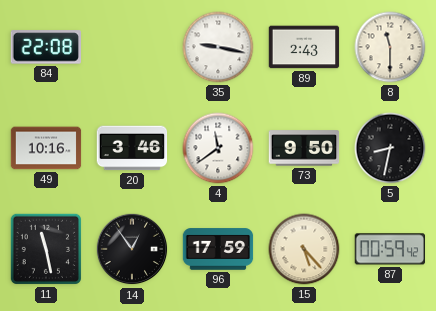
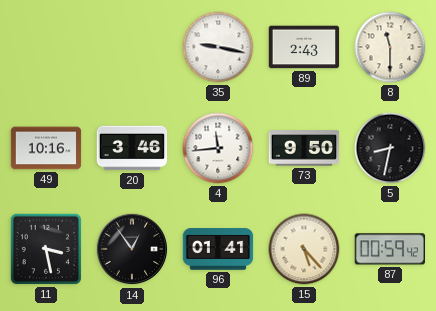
84: 22:08 -> none
4: 11:39 -> 11:44
11: 11:28 -> 3:28
96: 17:59 -> 01:41
